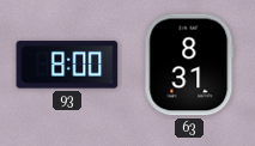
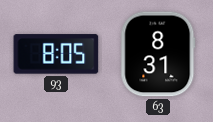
93: 8:00 -> 8:05
